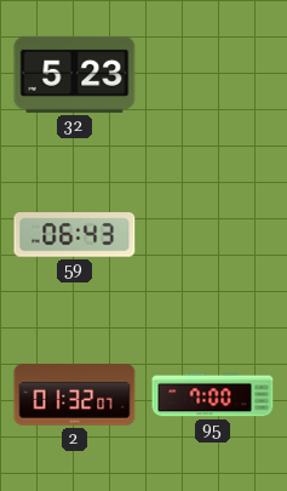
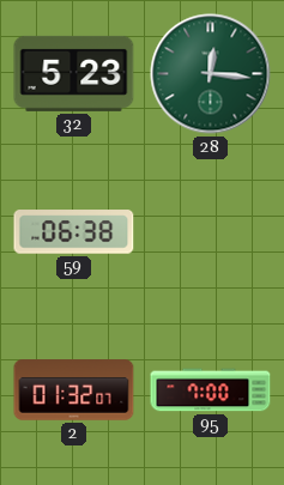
28: none -> 12:16
59: 06:43 -> 06:38
